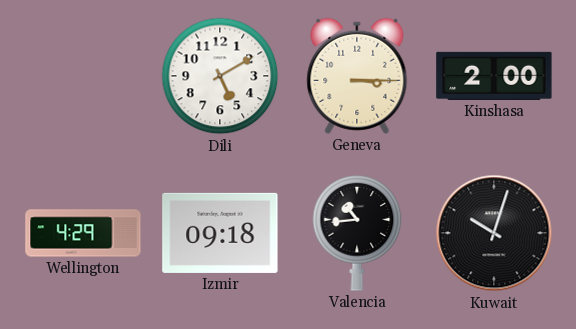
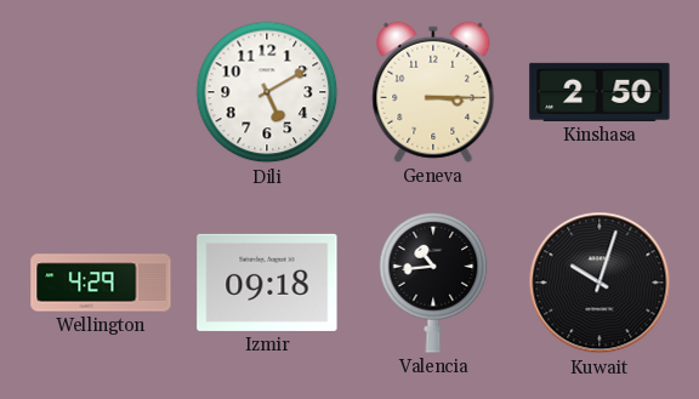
Kinshasa: 2:00 -> 2:50
